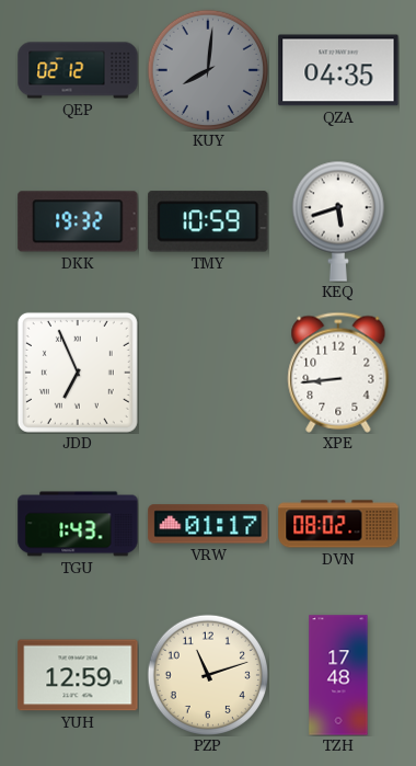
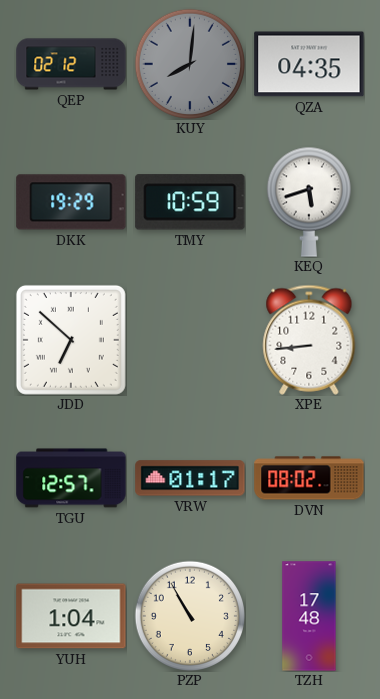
DKK: 19:32 -> 19:29
JDD: 6:56 -> 6:52
TGU: 1:43 -> 12:57
YUH: 12:59 -> 1:04
PZP: 11:12 -> 10:55
